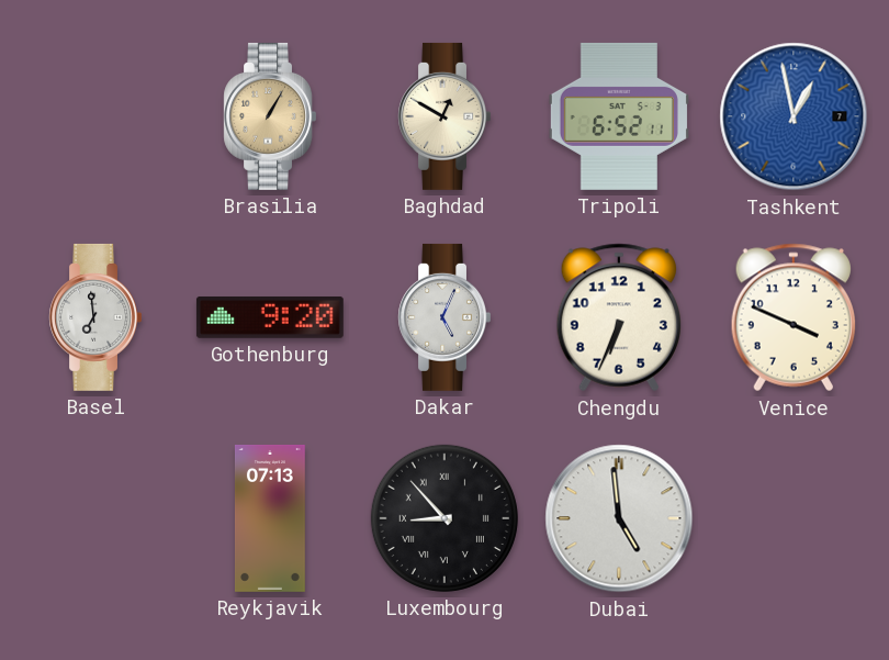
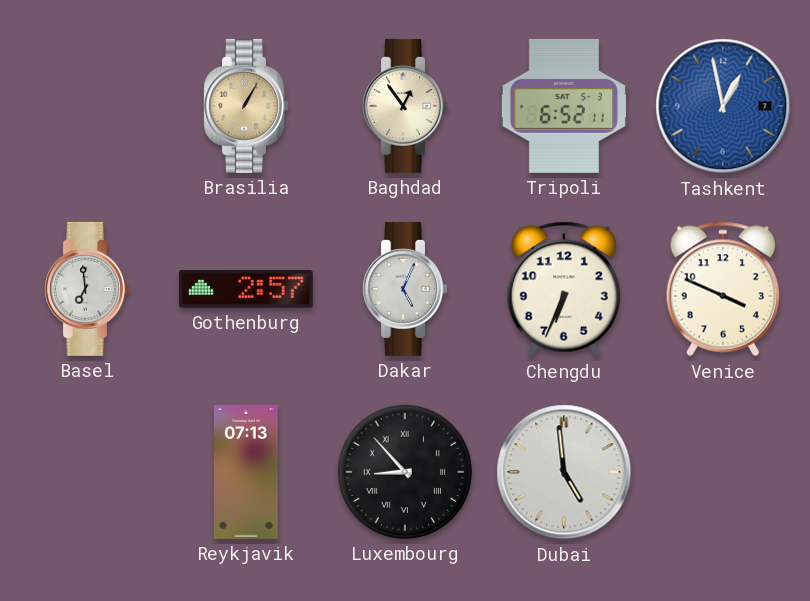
Baghdad: 12:50 -> 12:54
Gothenburg: 9:20 -> 2:57
